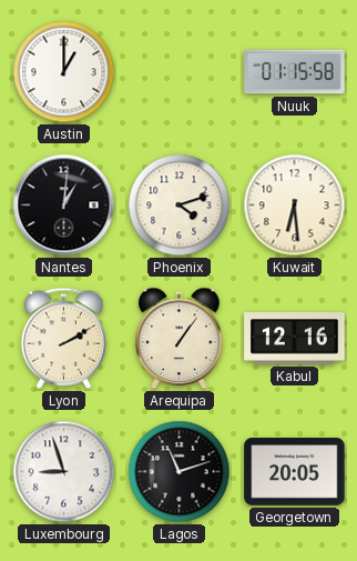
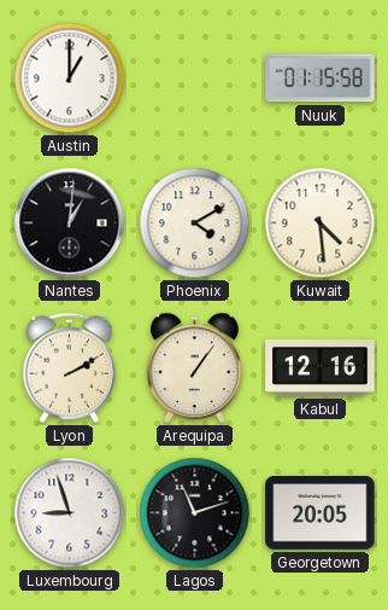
Phoenix: 4:12 -> 4:10
Kuwait: 6:29 -> 4:29
